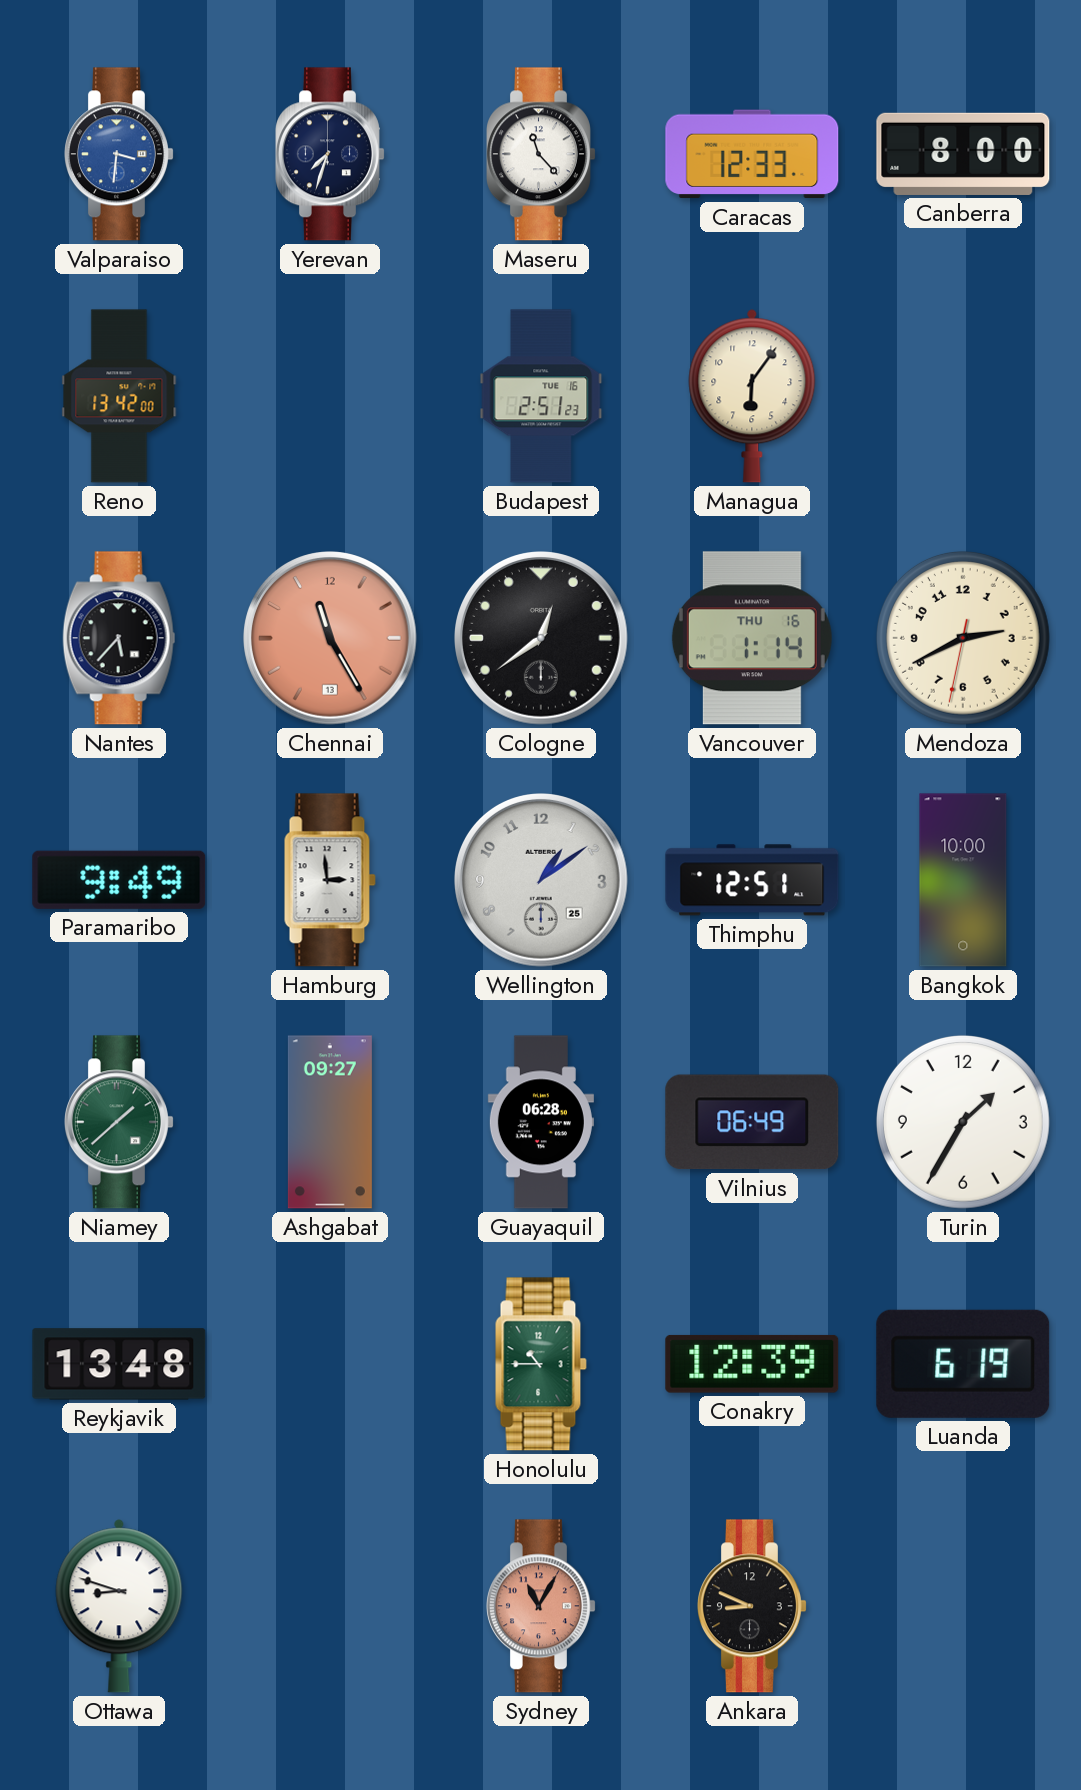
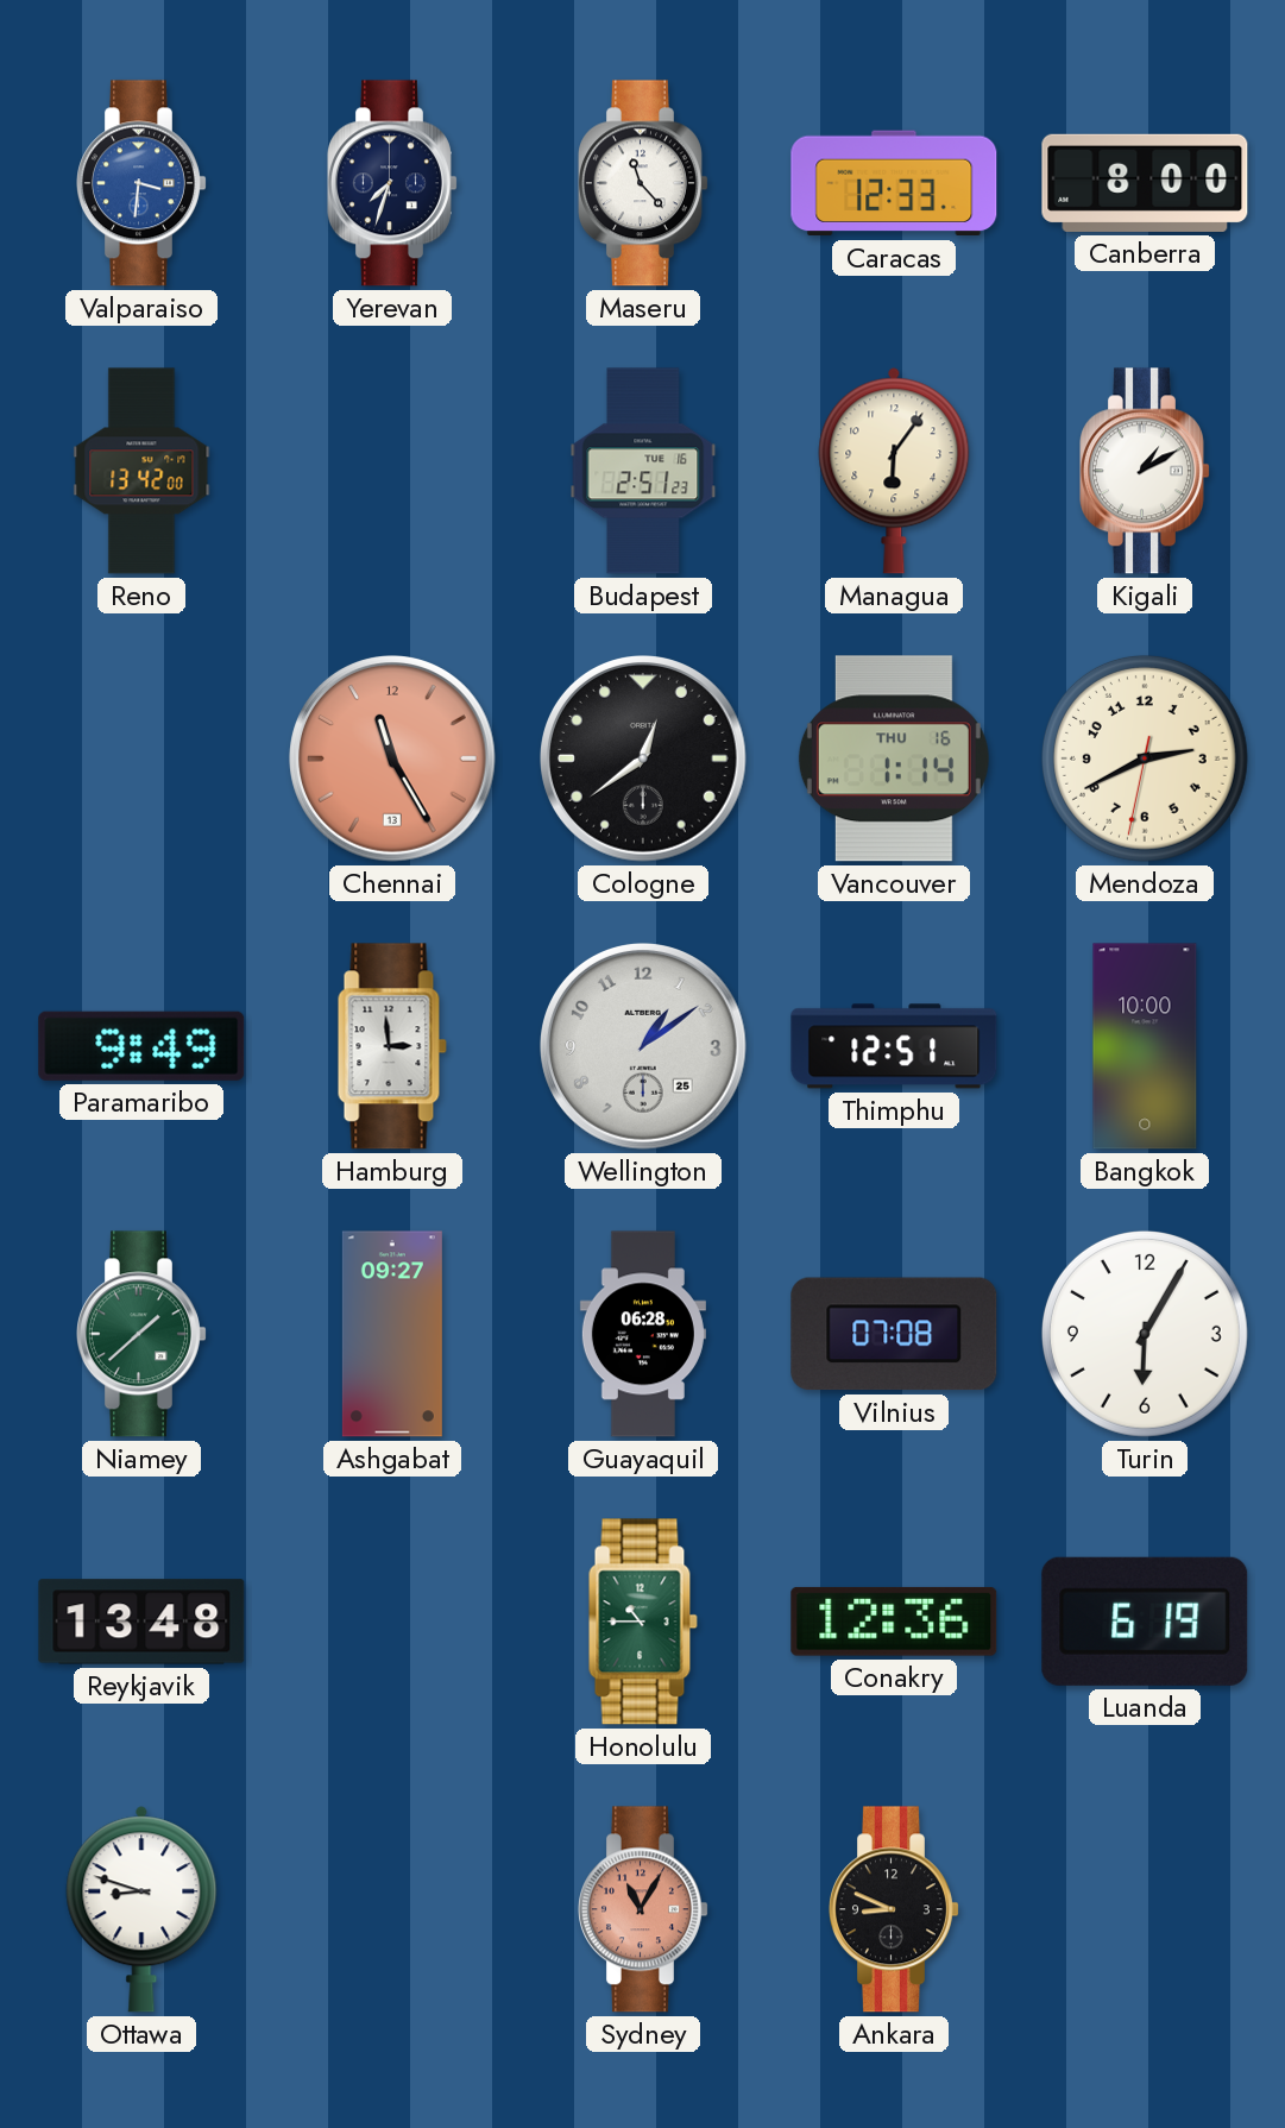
Kigali: none -> 1:10
Nantes: 5:37 -> none
Vilnius: 06:49 -> 07:08
Turin: 1:35 -> 6:05
Conakry: 12:39 -> 12:36
